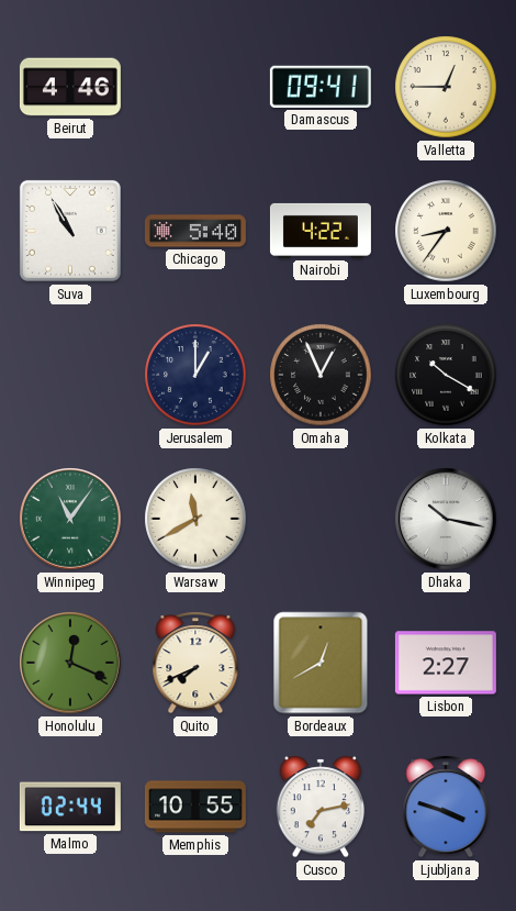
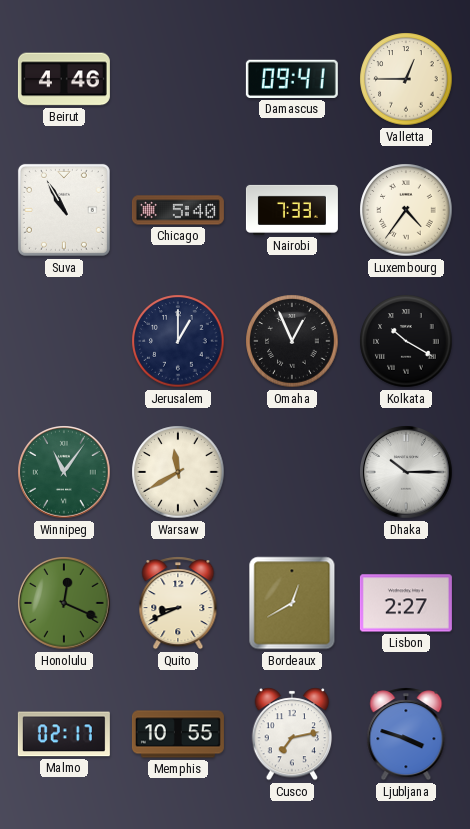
Nairobi: 4:22 -> 7:33
Luxembourg: 8:36 -> 4:36
Dhaka: 10:17 -> 10:15
Quito: 7:41 -> 8:41
Malmo: 02:44 -> 02:17
